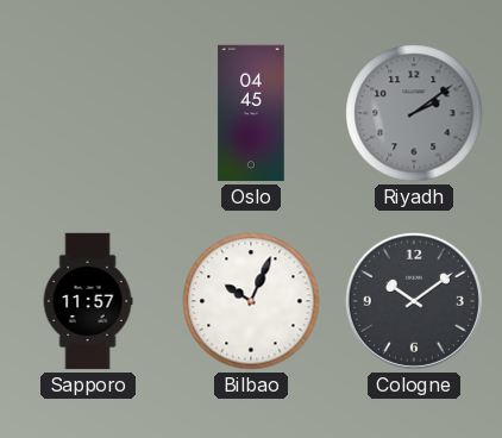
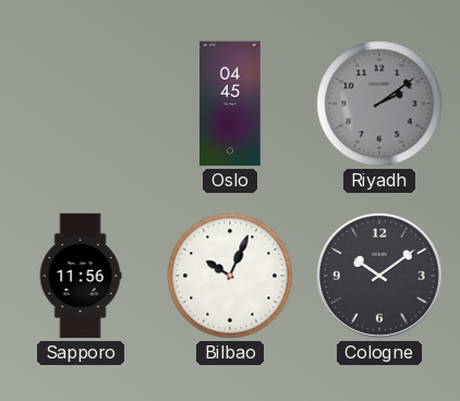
Sapporo: 11:57 -> 11:56
